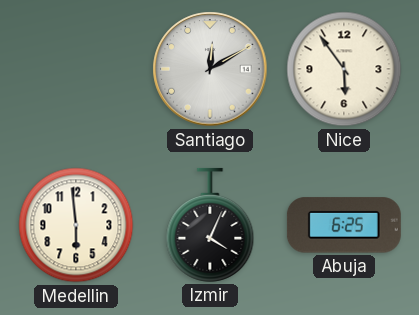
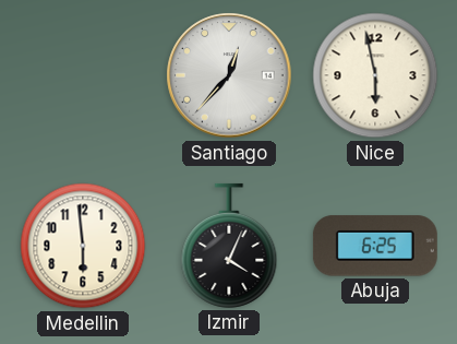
Santiago: 12:10 -> 12:37
Nice: 5:54 -> 5:58
